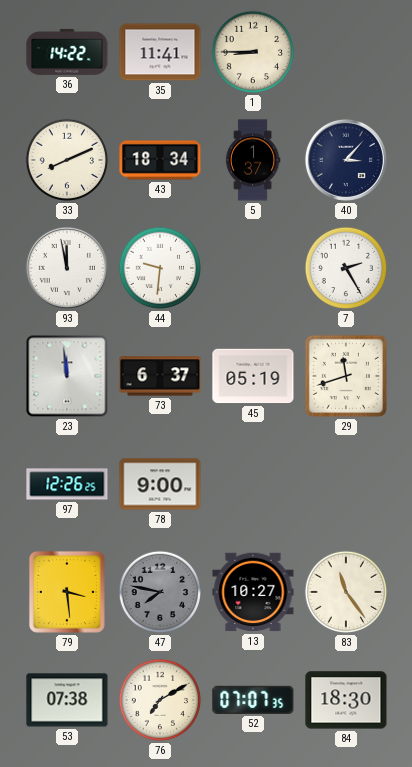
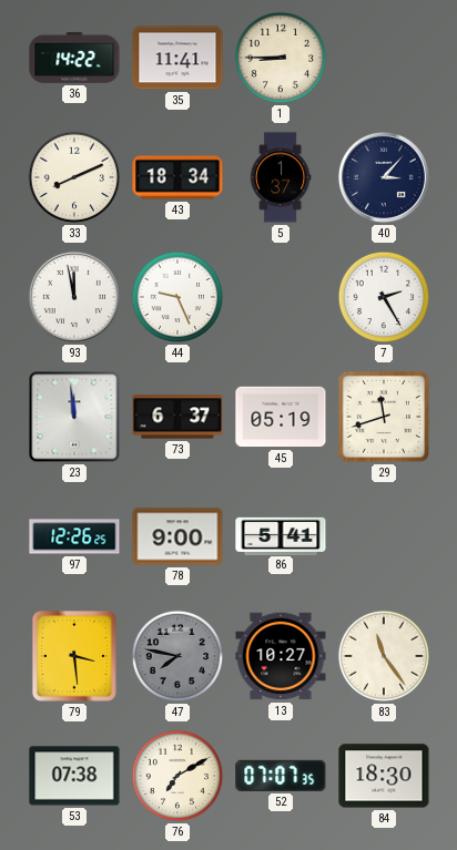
44: 9:31 -> 9:26
86: none -> 5:41
